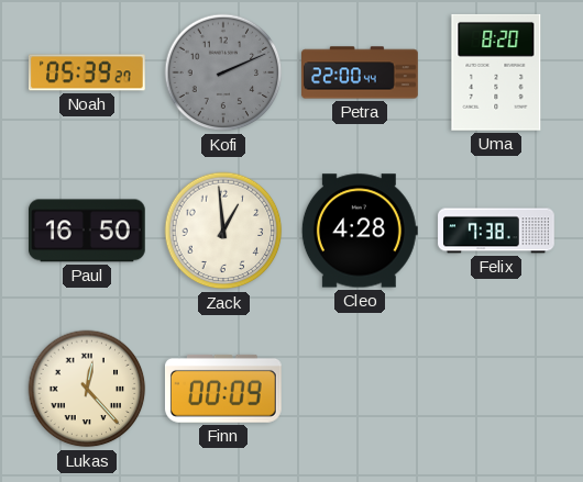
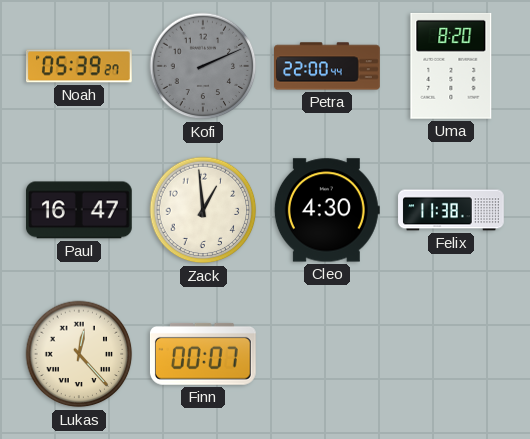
Paul: 16:50 -> 16:47
Cleo: 4:28 -> 4:30
Felix: 7:38 -> 11:38
Finn: 00:09 -> 00:07
